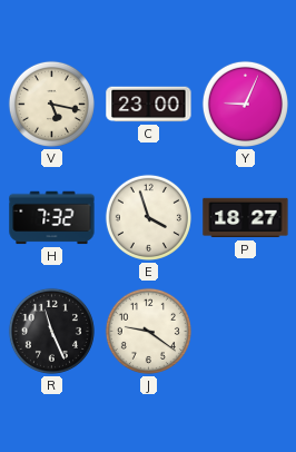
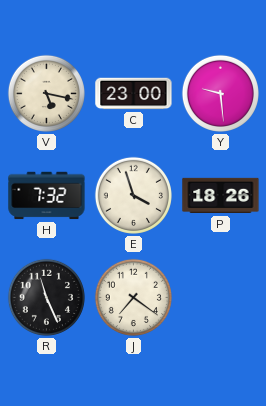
Y: 9:04 -> 9:29
P: 18:27 -> 18:26
J: 9:21 -> 7:21
